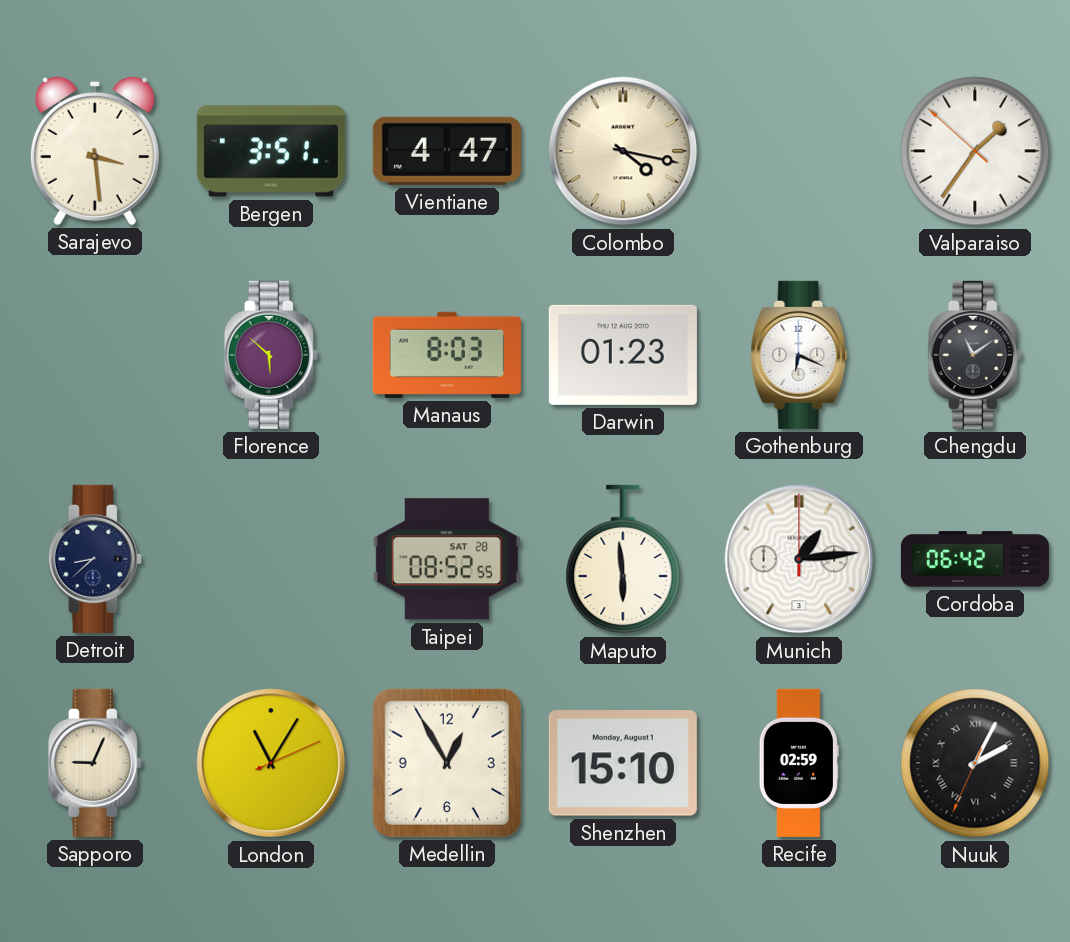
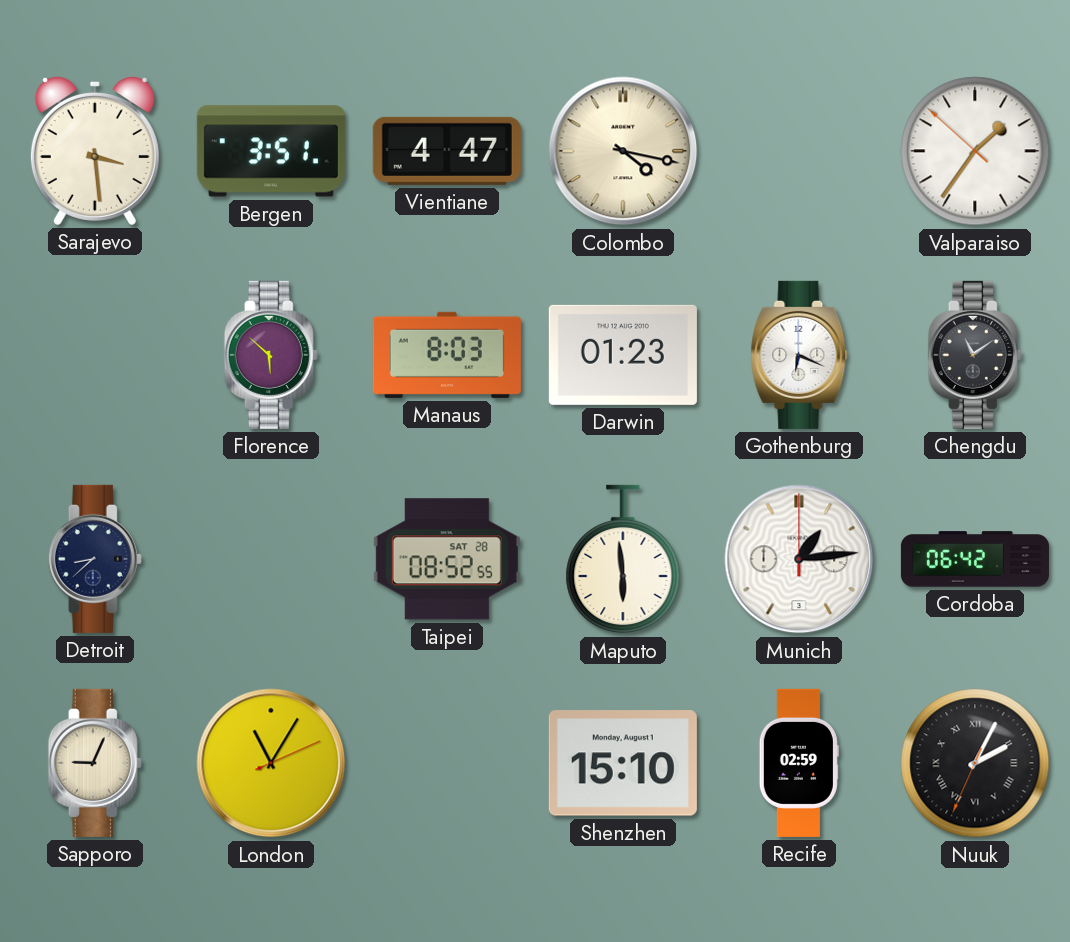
Medellin: 12:55 -> none
